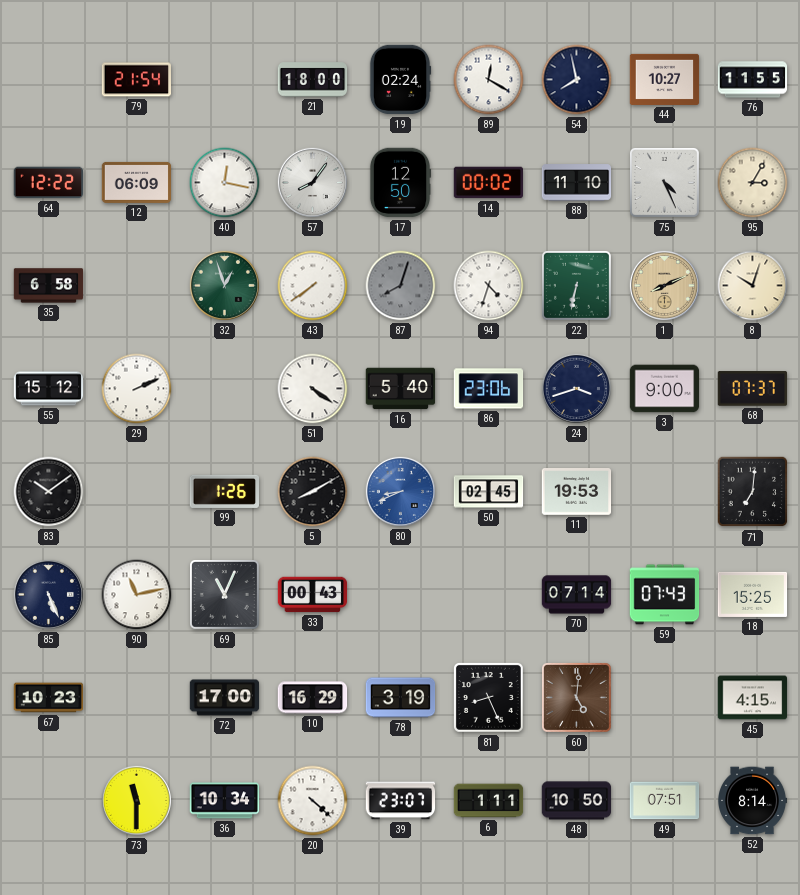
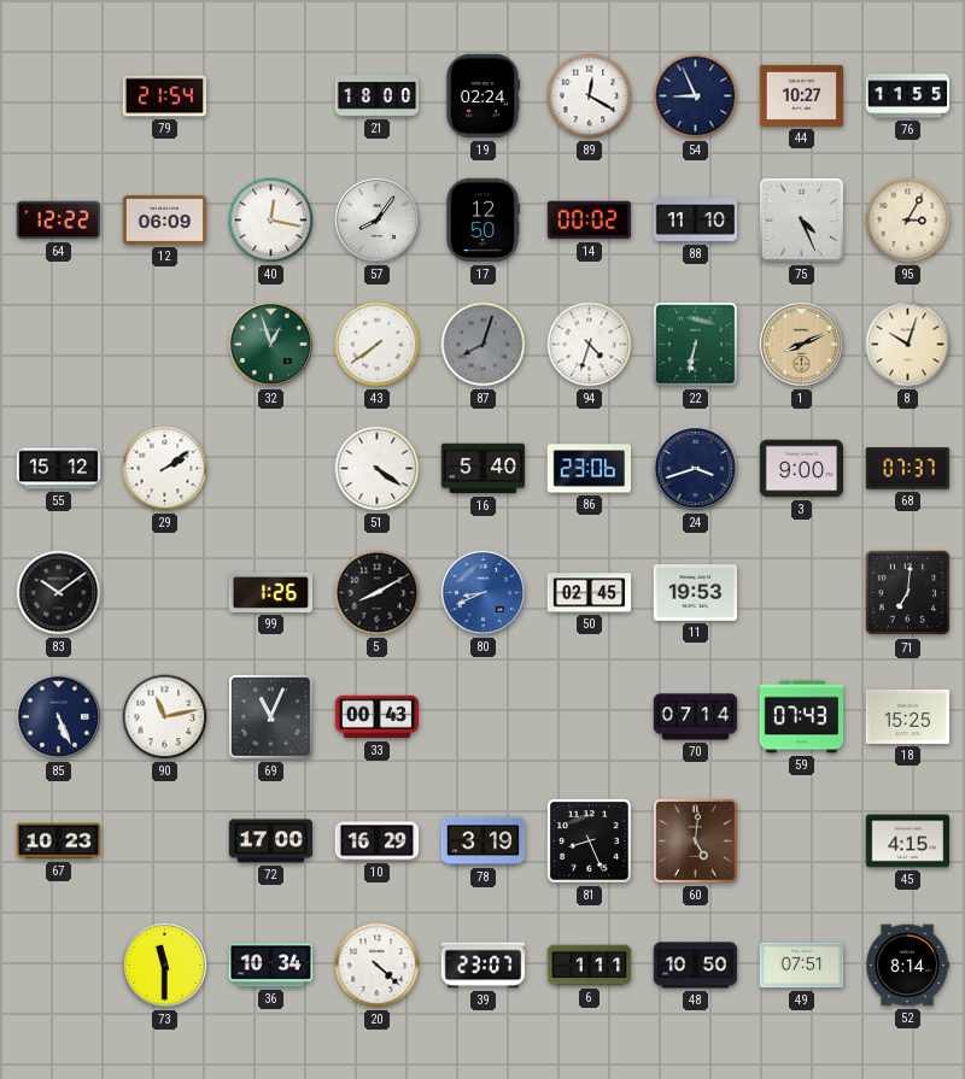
54: 7:58 -> 8:56
35: 6:58 -> none
29: 2:11 -> 2:09
